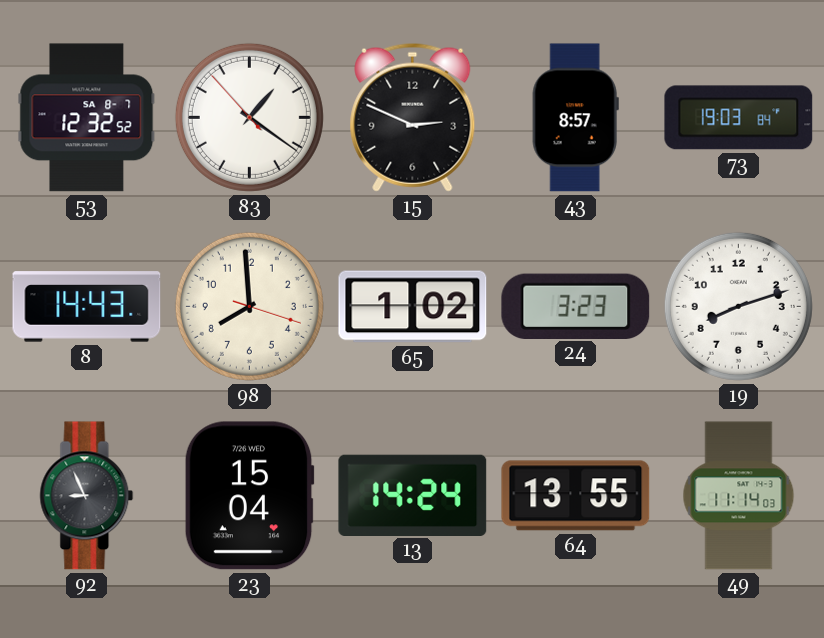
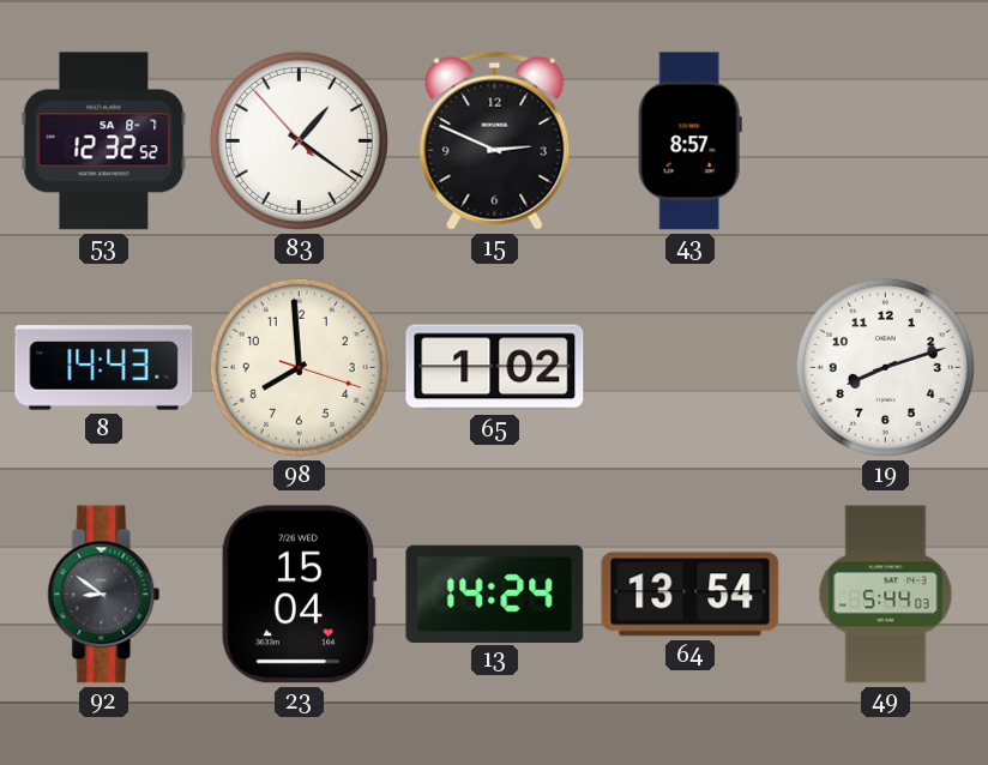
73: 19:03 -> none
24: 3:23 -> none
92: 8:56 -> 8:51
64: 13:55 -> 13:54
49: 11:14 -> 5:44
